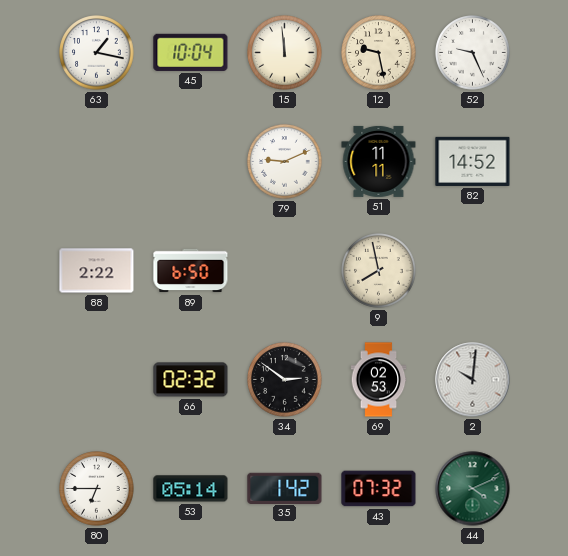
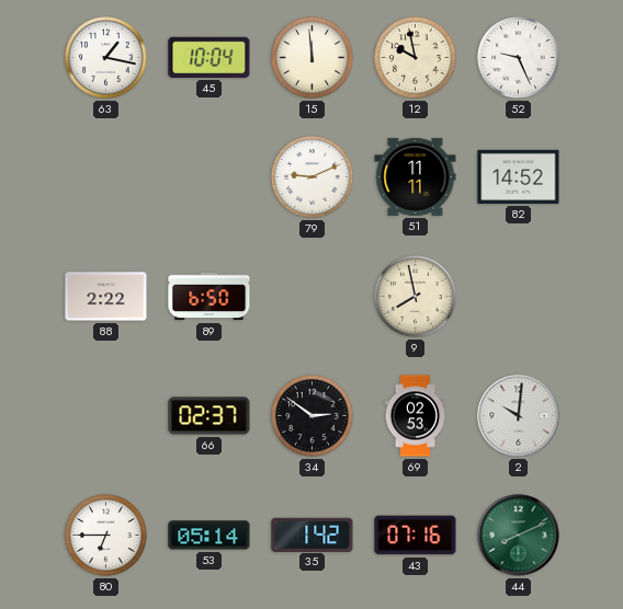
12: 9:28 -> 9:58
66: 02:32 -> 02:37
43: 07:32 -> 07:16
44: 4:11 -> 8:11
